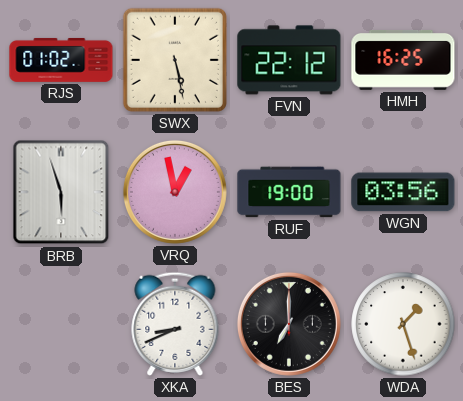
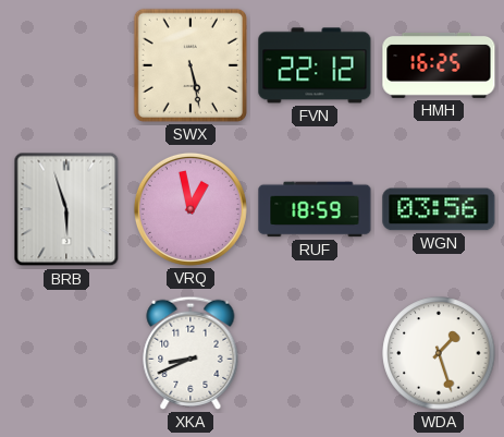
RJS: 01:02 -> none
RUF: 19:00 -> 18:59
BES: 7:00 -> none
